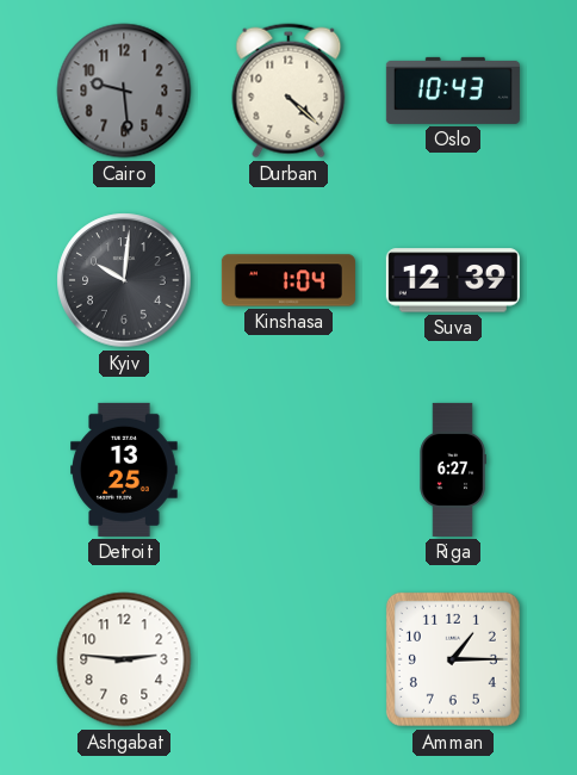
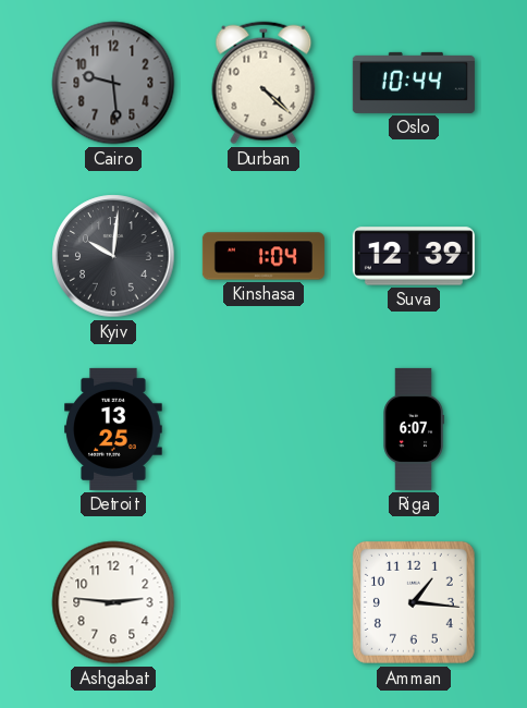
Oslo: 10:43 -> 10:44
Riga: 6:27 -> 6:07
Amman: 1:15 -> 1:16
